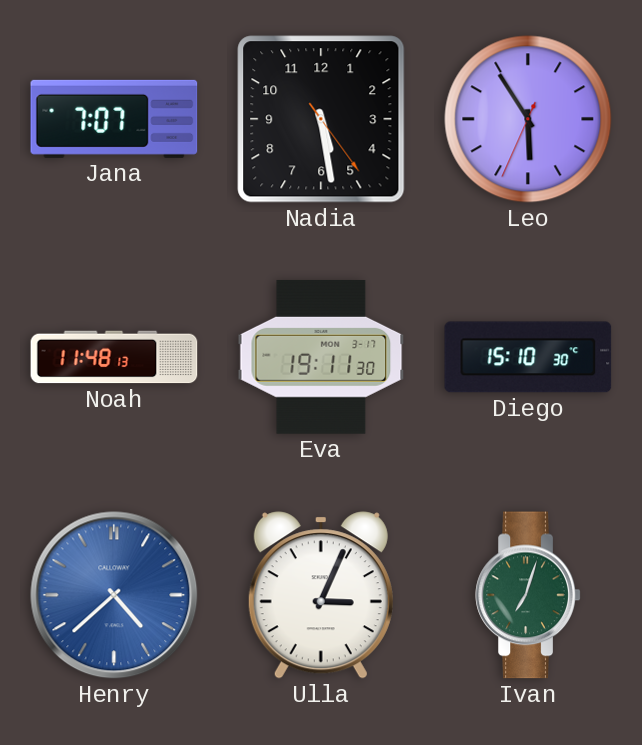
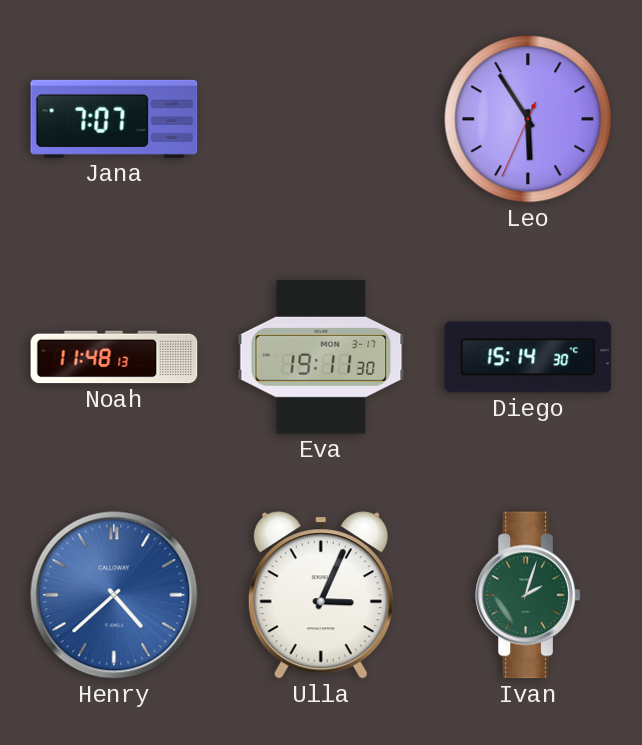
Nadia: 5:28 -> none
Diego: 15:10 -> 15:14
Ivan: 7:03 -> 2:03
